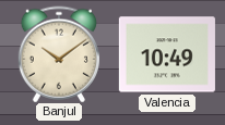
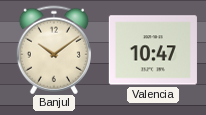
Valencia: 10:49 -> 10:47
